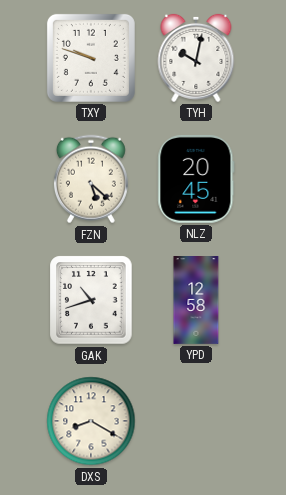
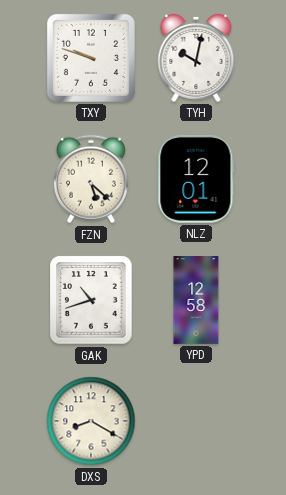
NLZ: 20:45 -> 12:01
